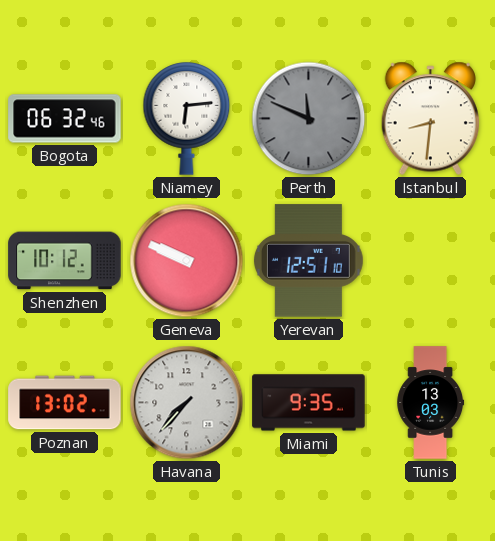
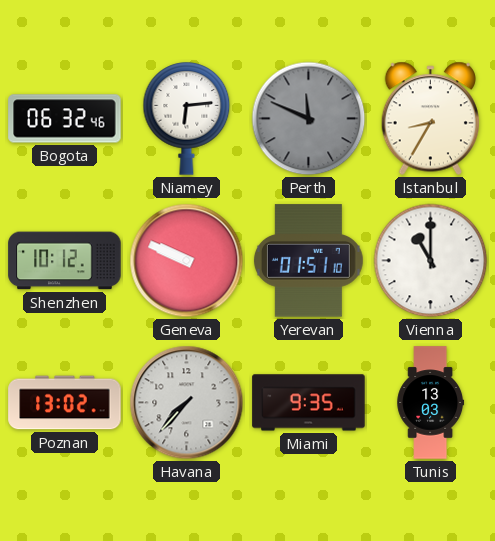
Istanbul: 8:31 -> 8:35
Yerevan: 12:51 -> 01:51
Vienna: none -> 11:00
